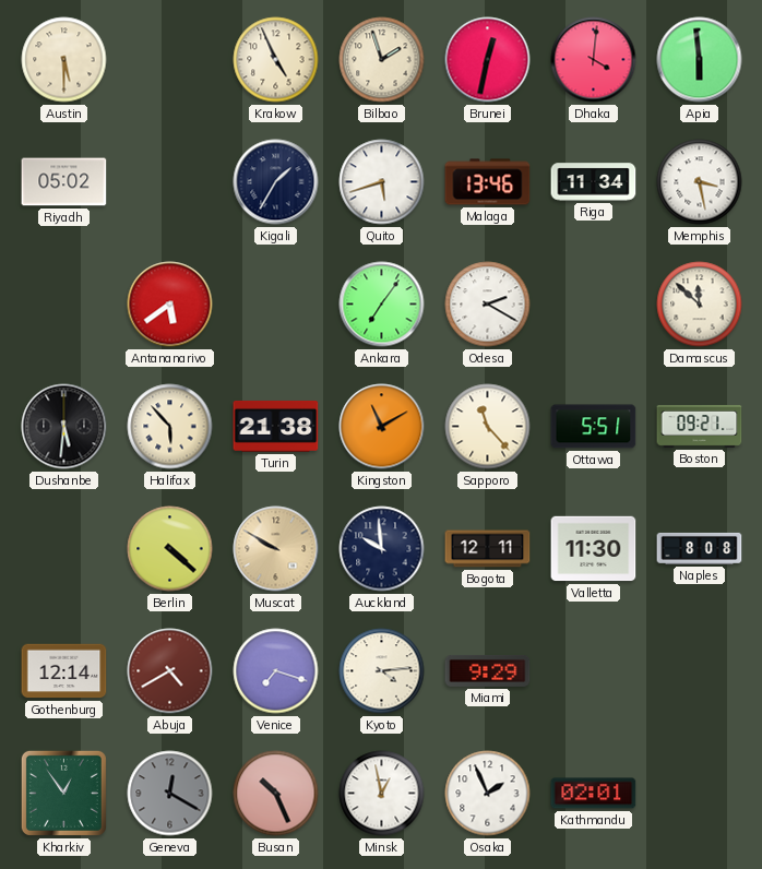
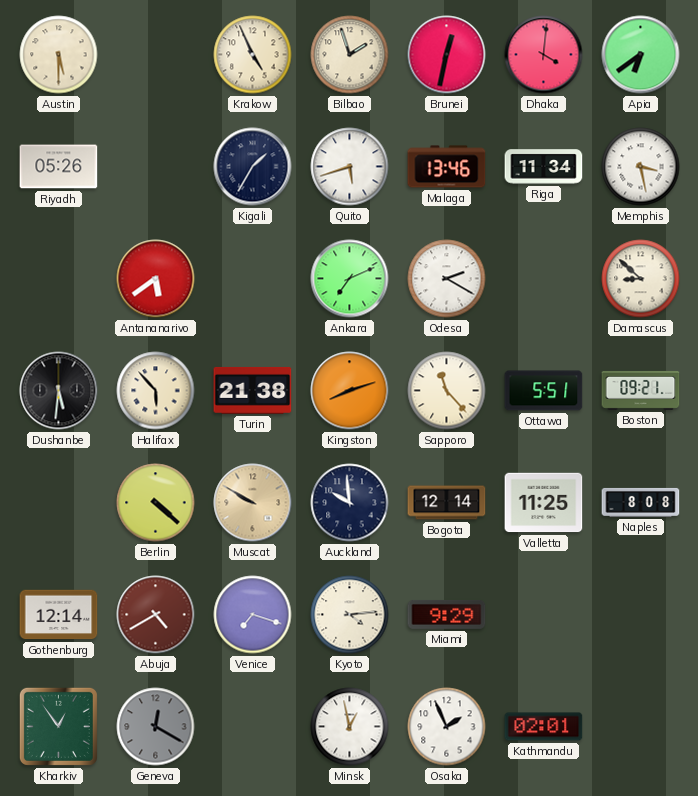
Apia: 5:59 -> 6:39
Riyadh: 05:02 -> 05:26
Ankara: 7:06 -> 7:11
Damascus: 11:52 -> 8:52
Kingston: 11:10 -> 8:12
Bogota: 12:11 -> 12:14
Valletta: 11:30 -> 11:25
Busan: 10:26 -> none
